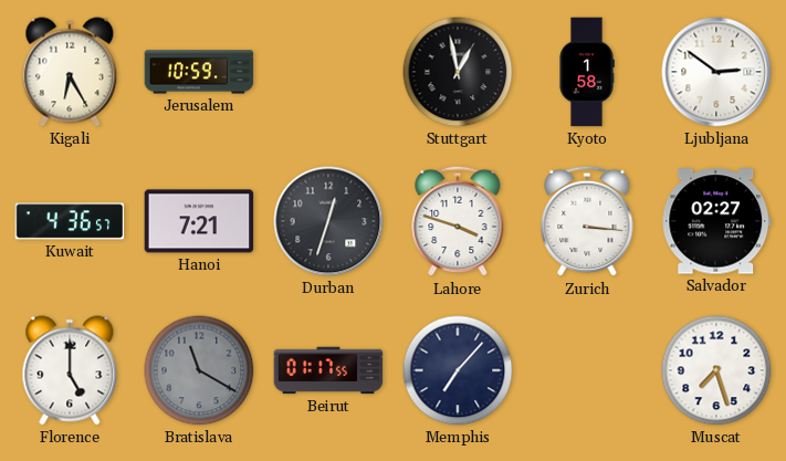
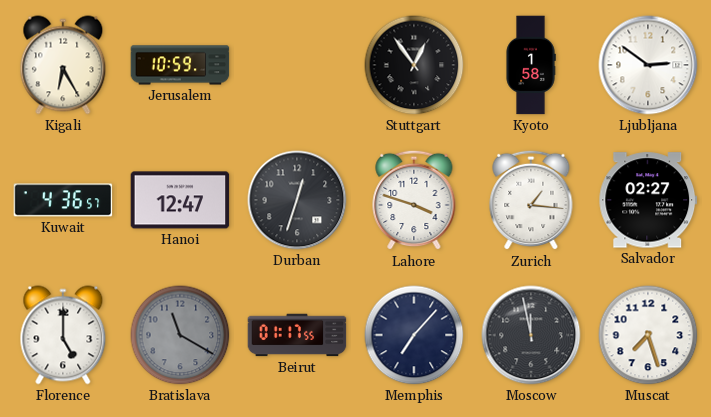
Stuttgart: 12:58 -> 12:54
Hanoi: 7:21 -> 12:47
Zurich: 3:16 -> 1:16
Moscow: none -> 11:58
